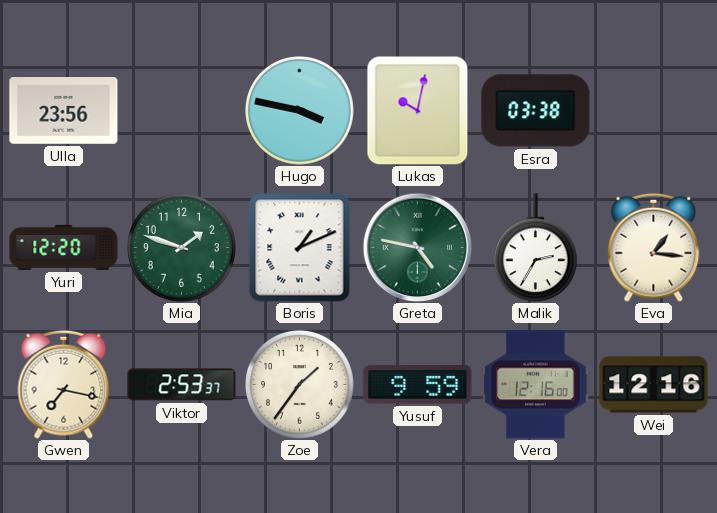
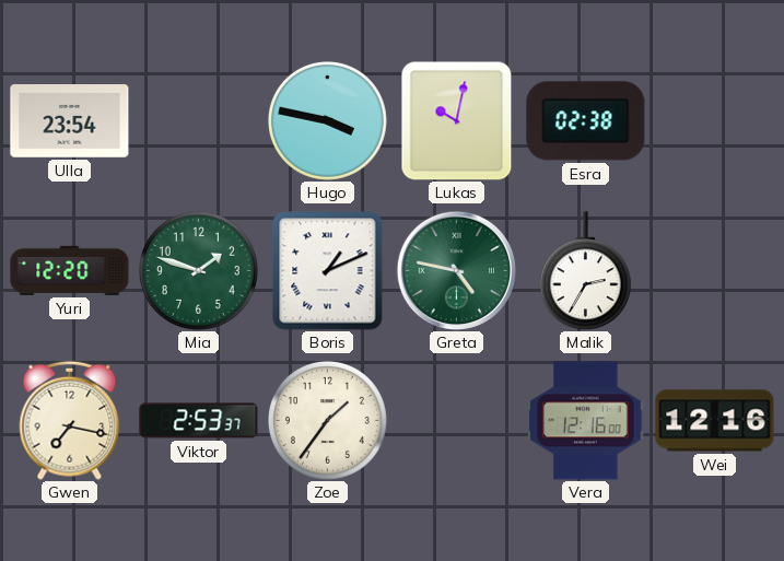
Ulla: 23:56 -> 23:54
Esra: 03:38 -> 02:38
Eva: 1:16 -> none
Yusuf: 9:59 -> none
